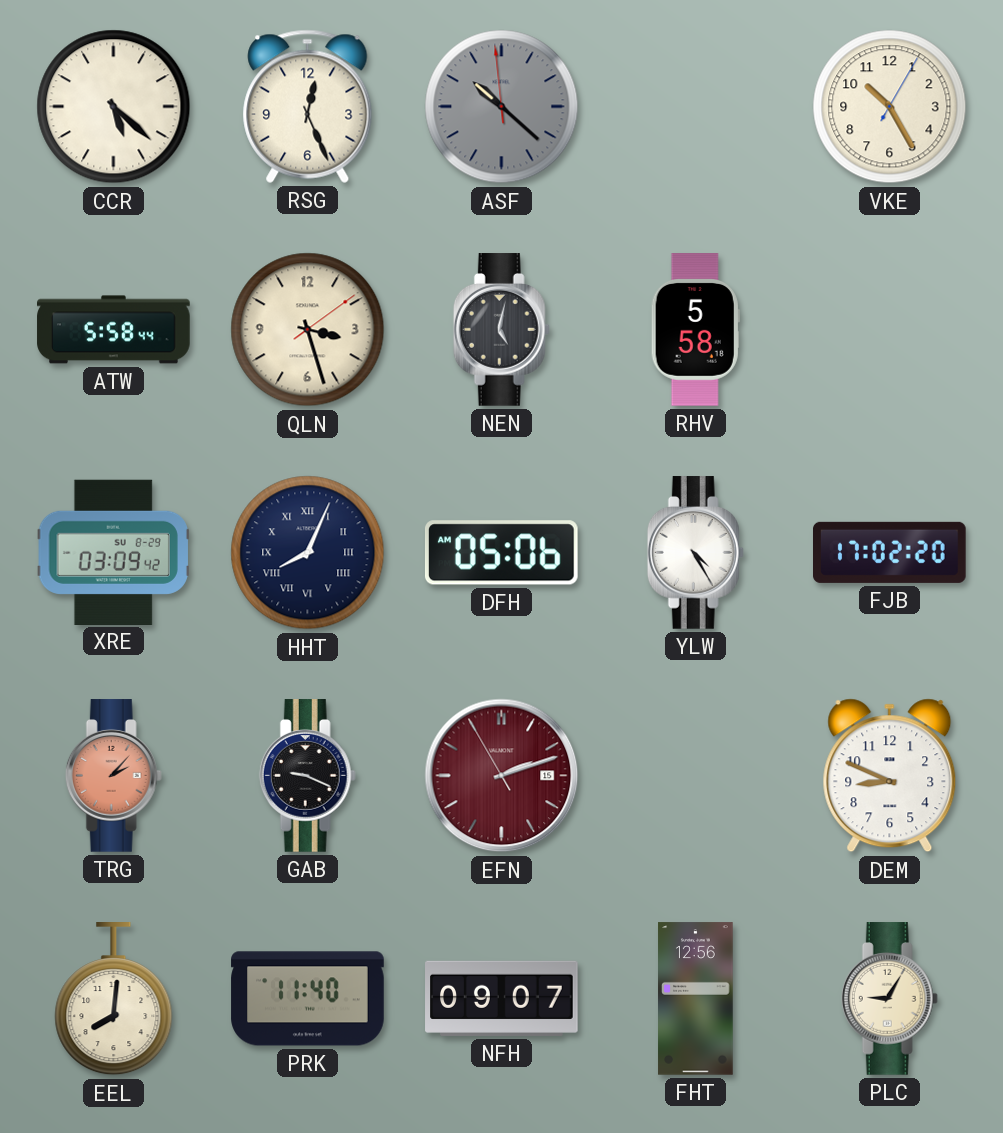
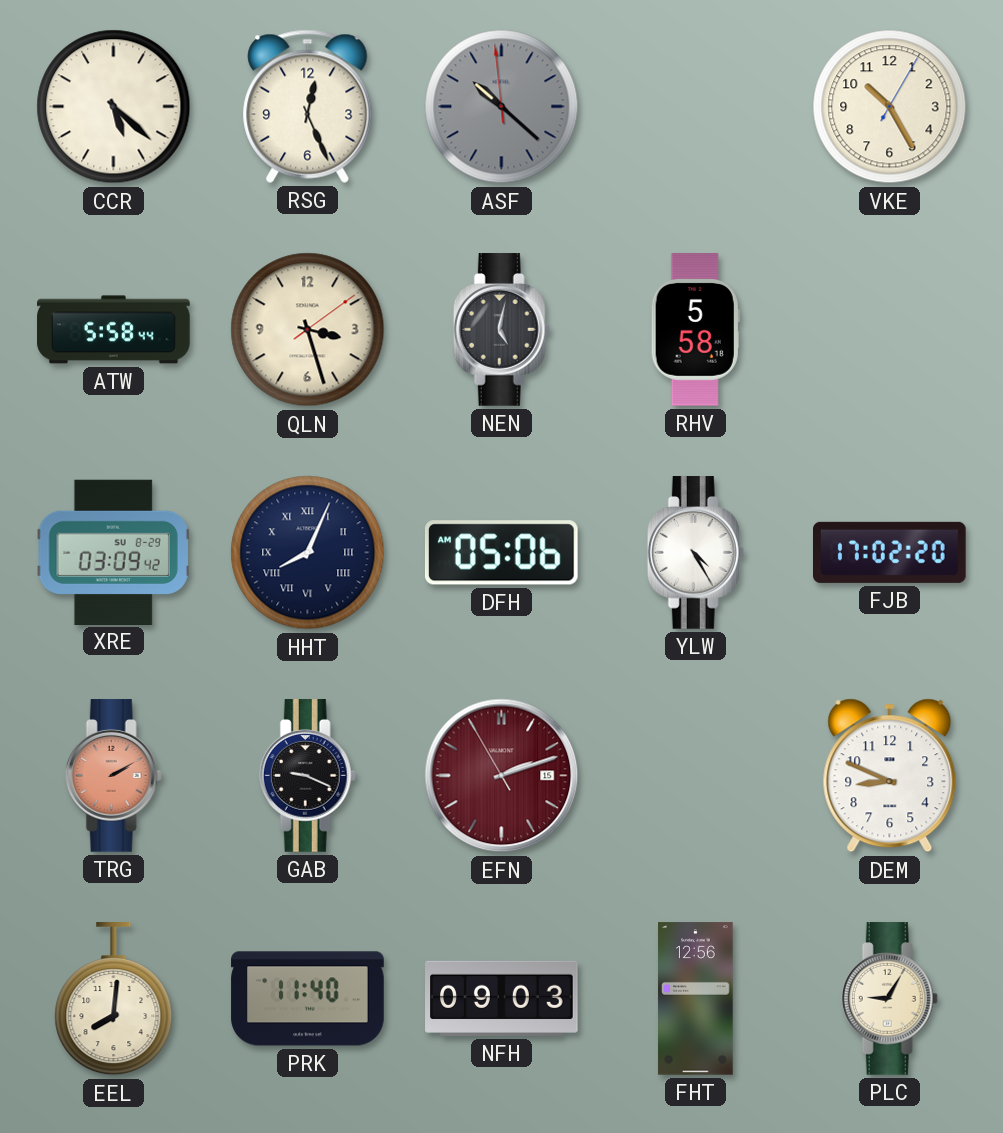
TRG: 2:07 -> 2:10
NFH: 09:07 -> 09:03
